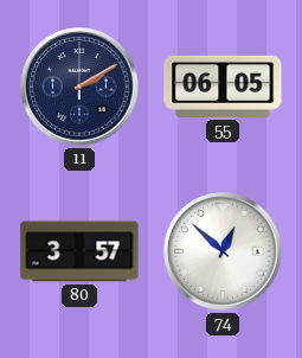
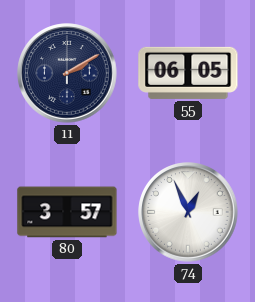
74: 12:52 -> 12:56
